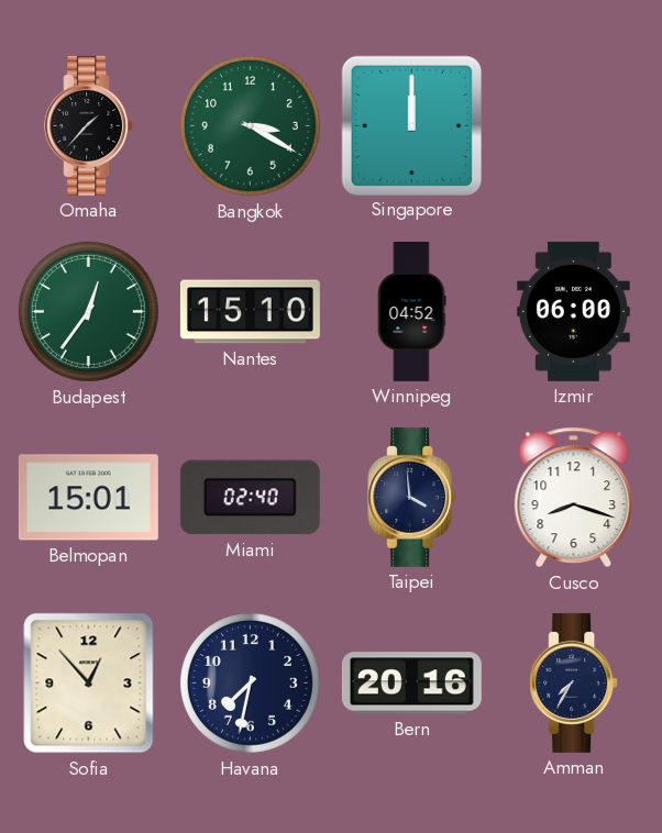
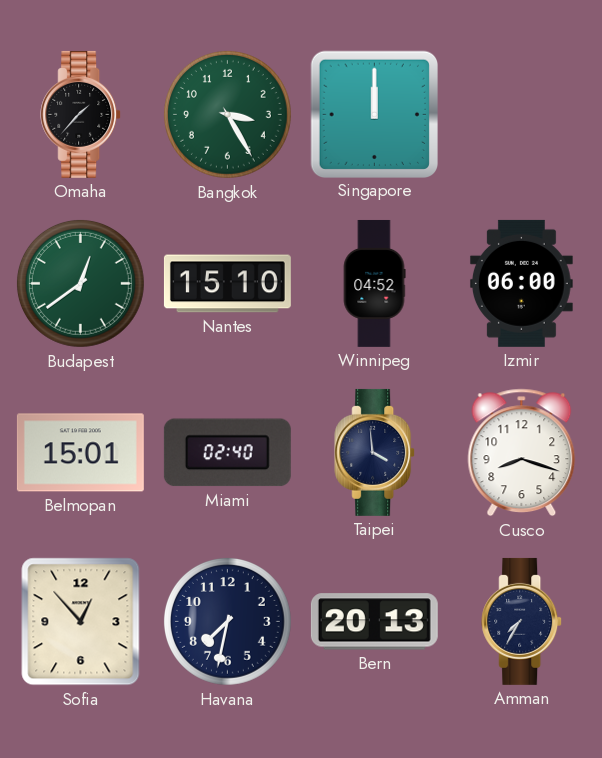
Bangkok: 3:20 -> 3:25
Budapest: 12:36 -> 12:39
Bern: 20:16 -> 20:13
